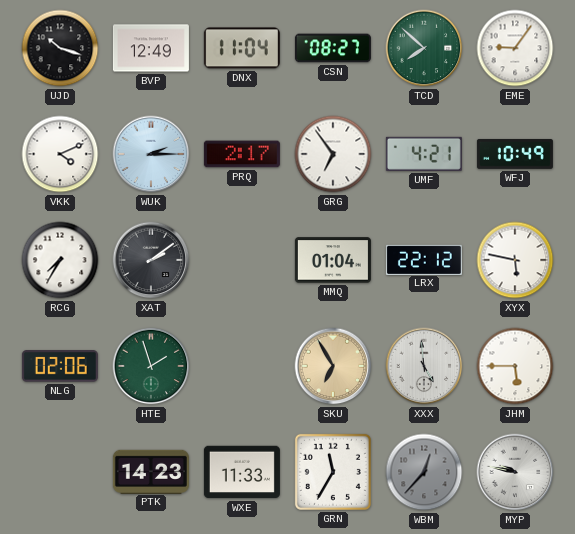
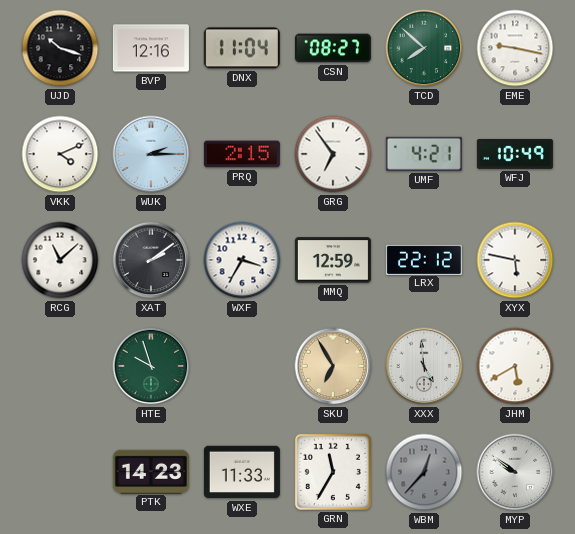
BVP: 12:49 -> 12:16
EME: 9:06 -> 9:17
PRQ: 2:17 -> 2:15
RCG: 7:35 -> 11:08
WXF: none -> 3:35
MMQ: 01:04 -> 12:59
NLG: 02:06 -> none
HTE: 1:57 -> 9:57
JHM: 5:45 -> 5:40
MYP: 9:47 -> 9:51
